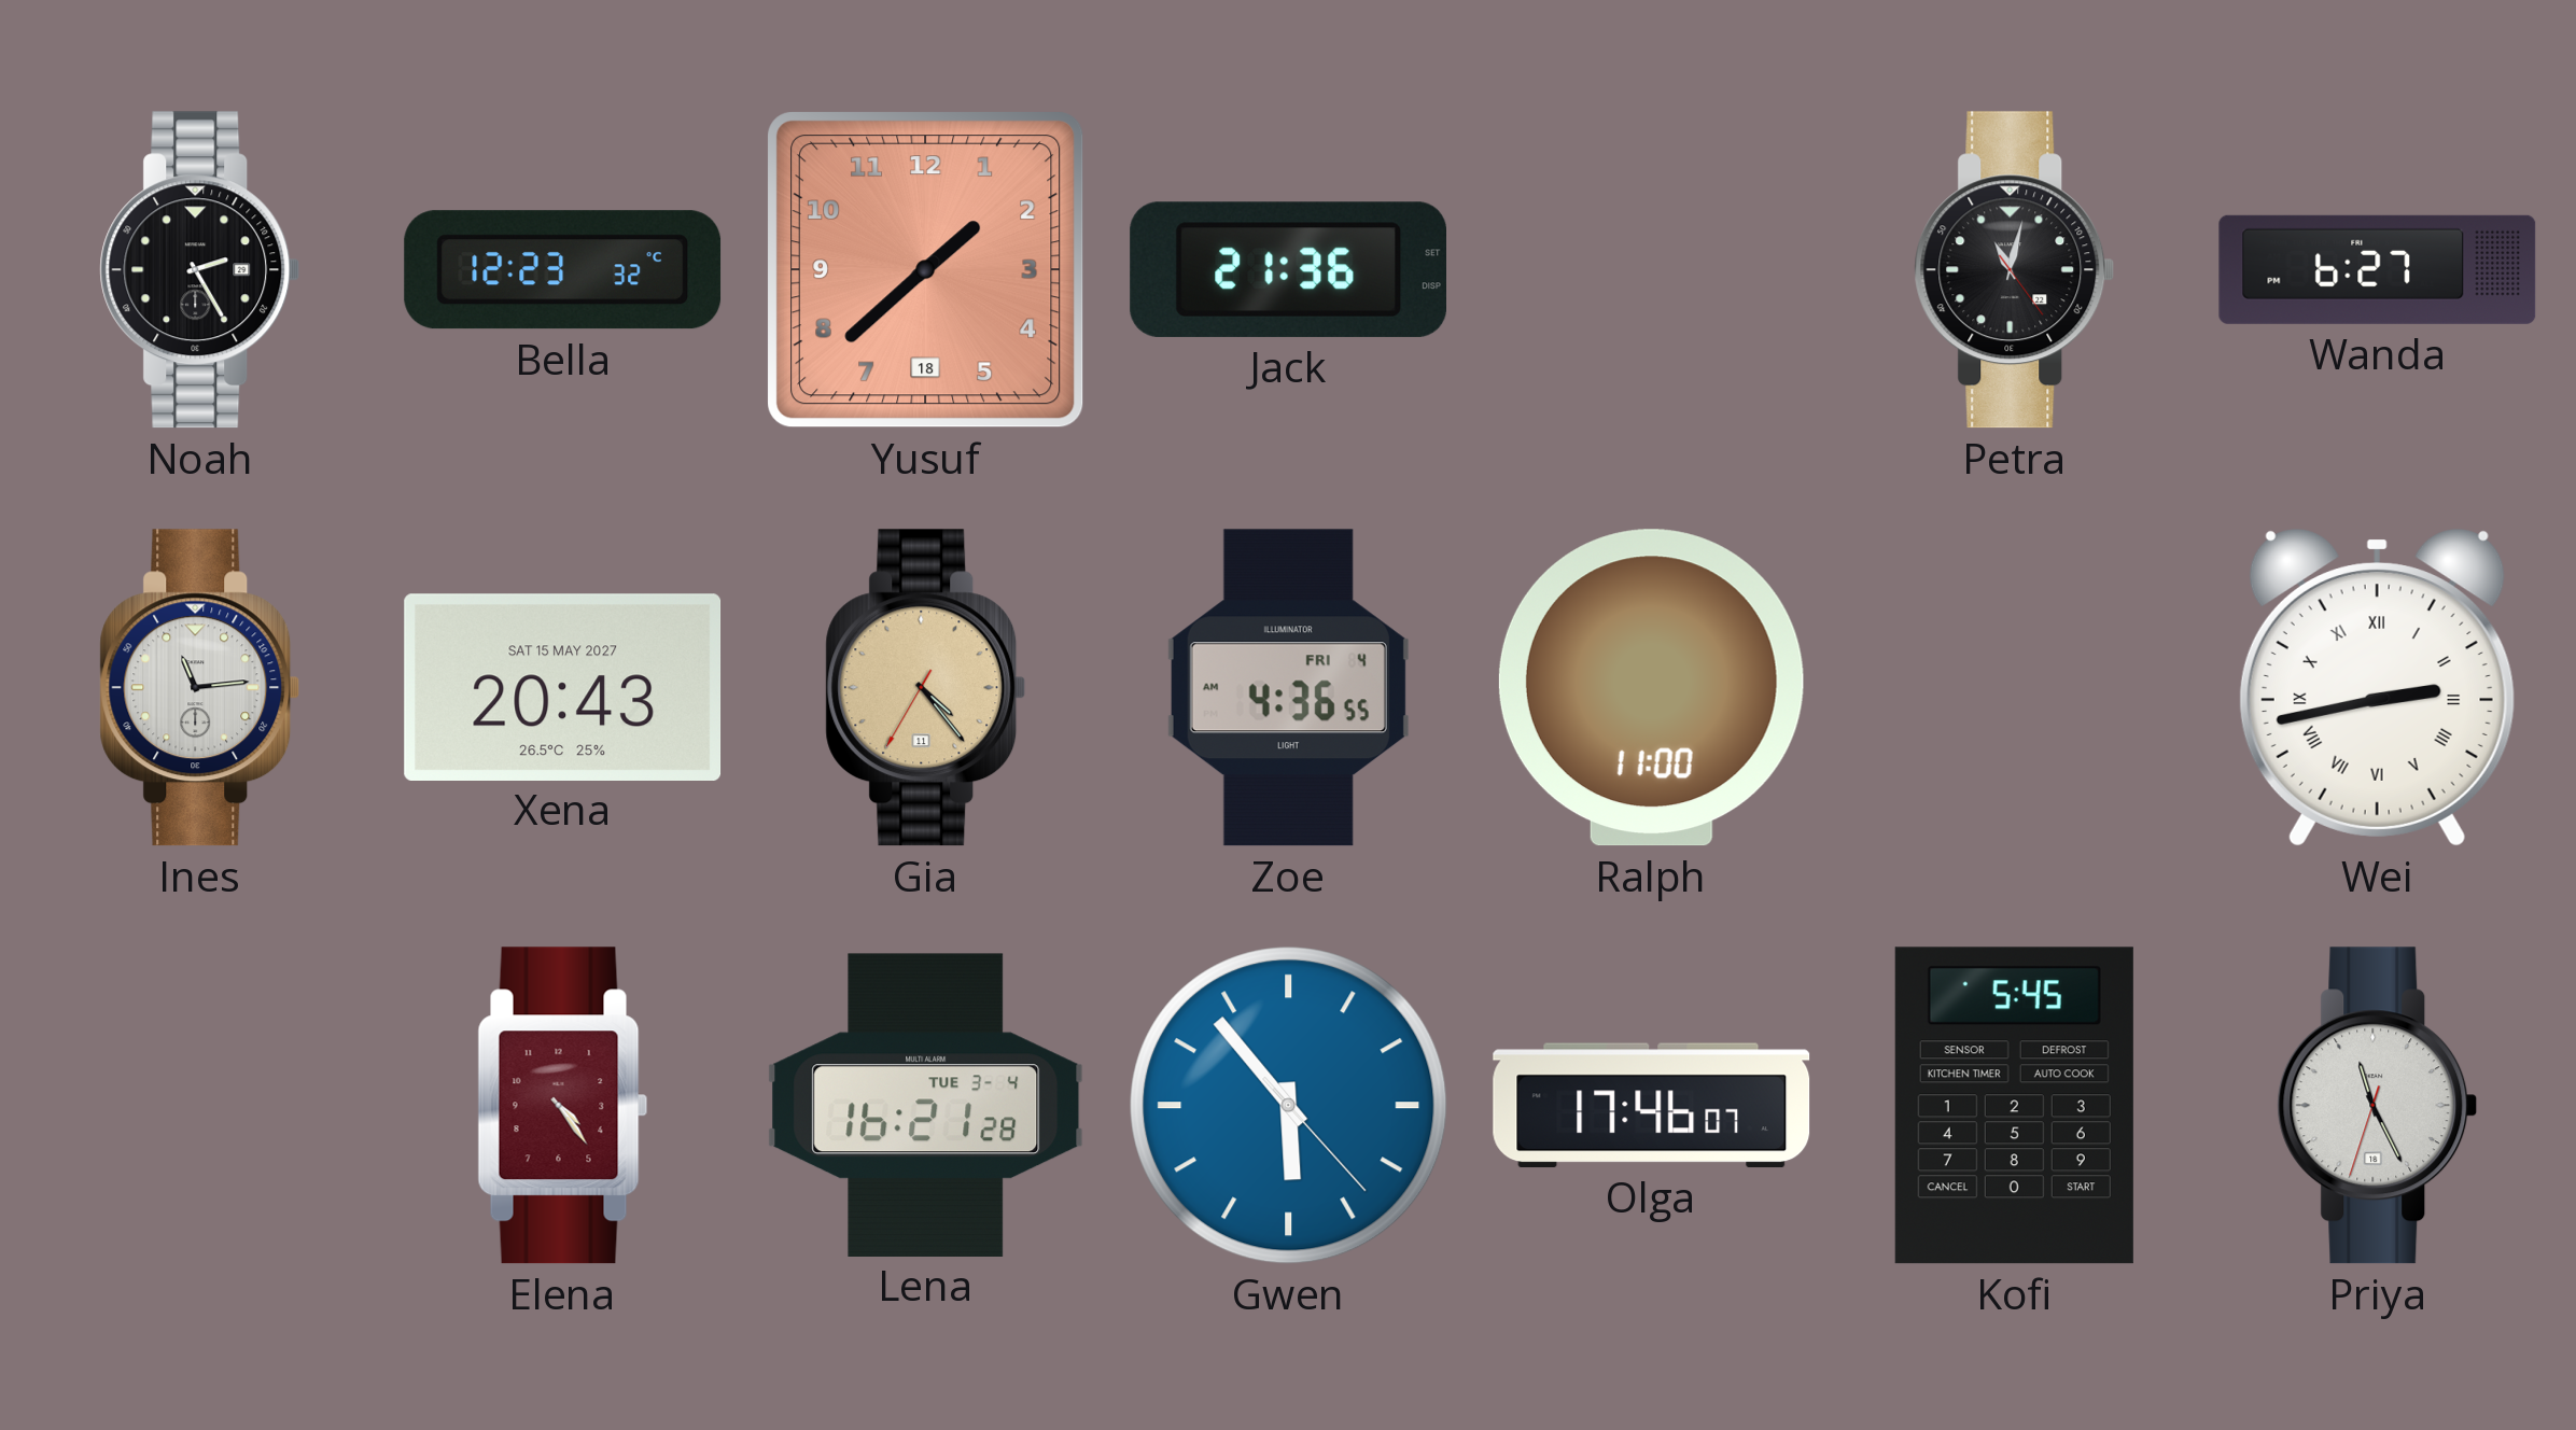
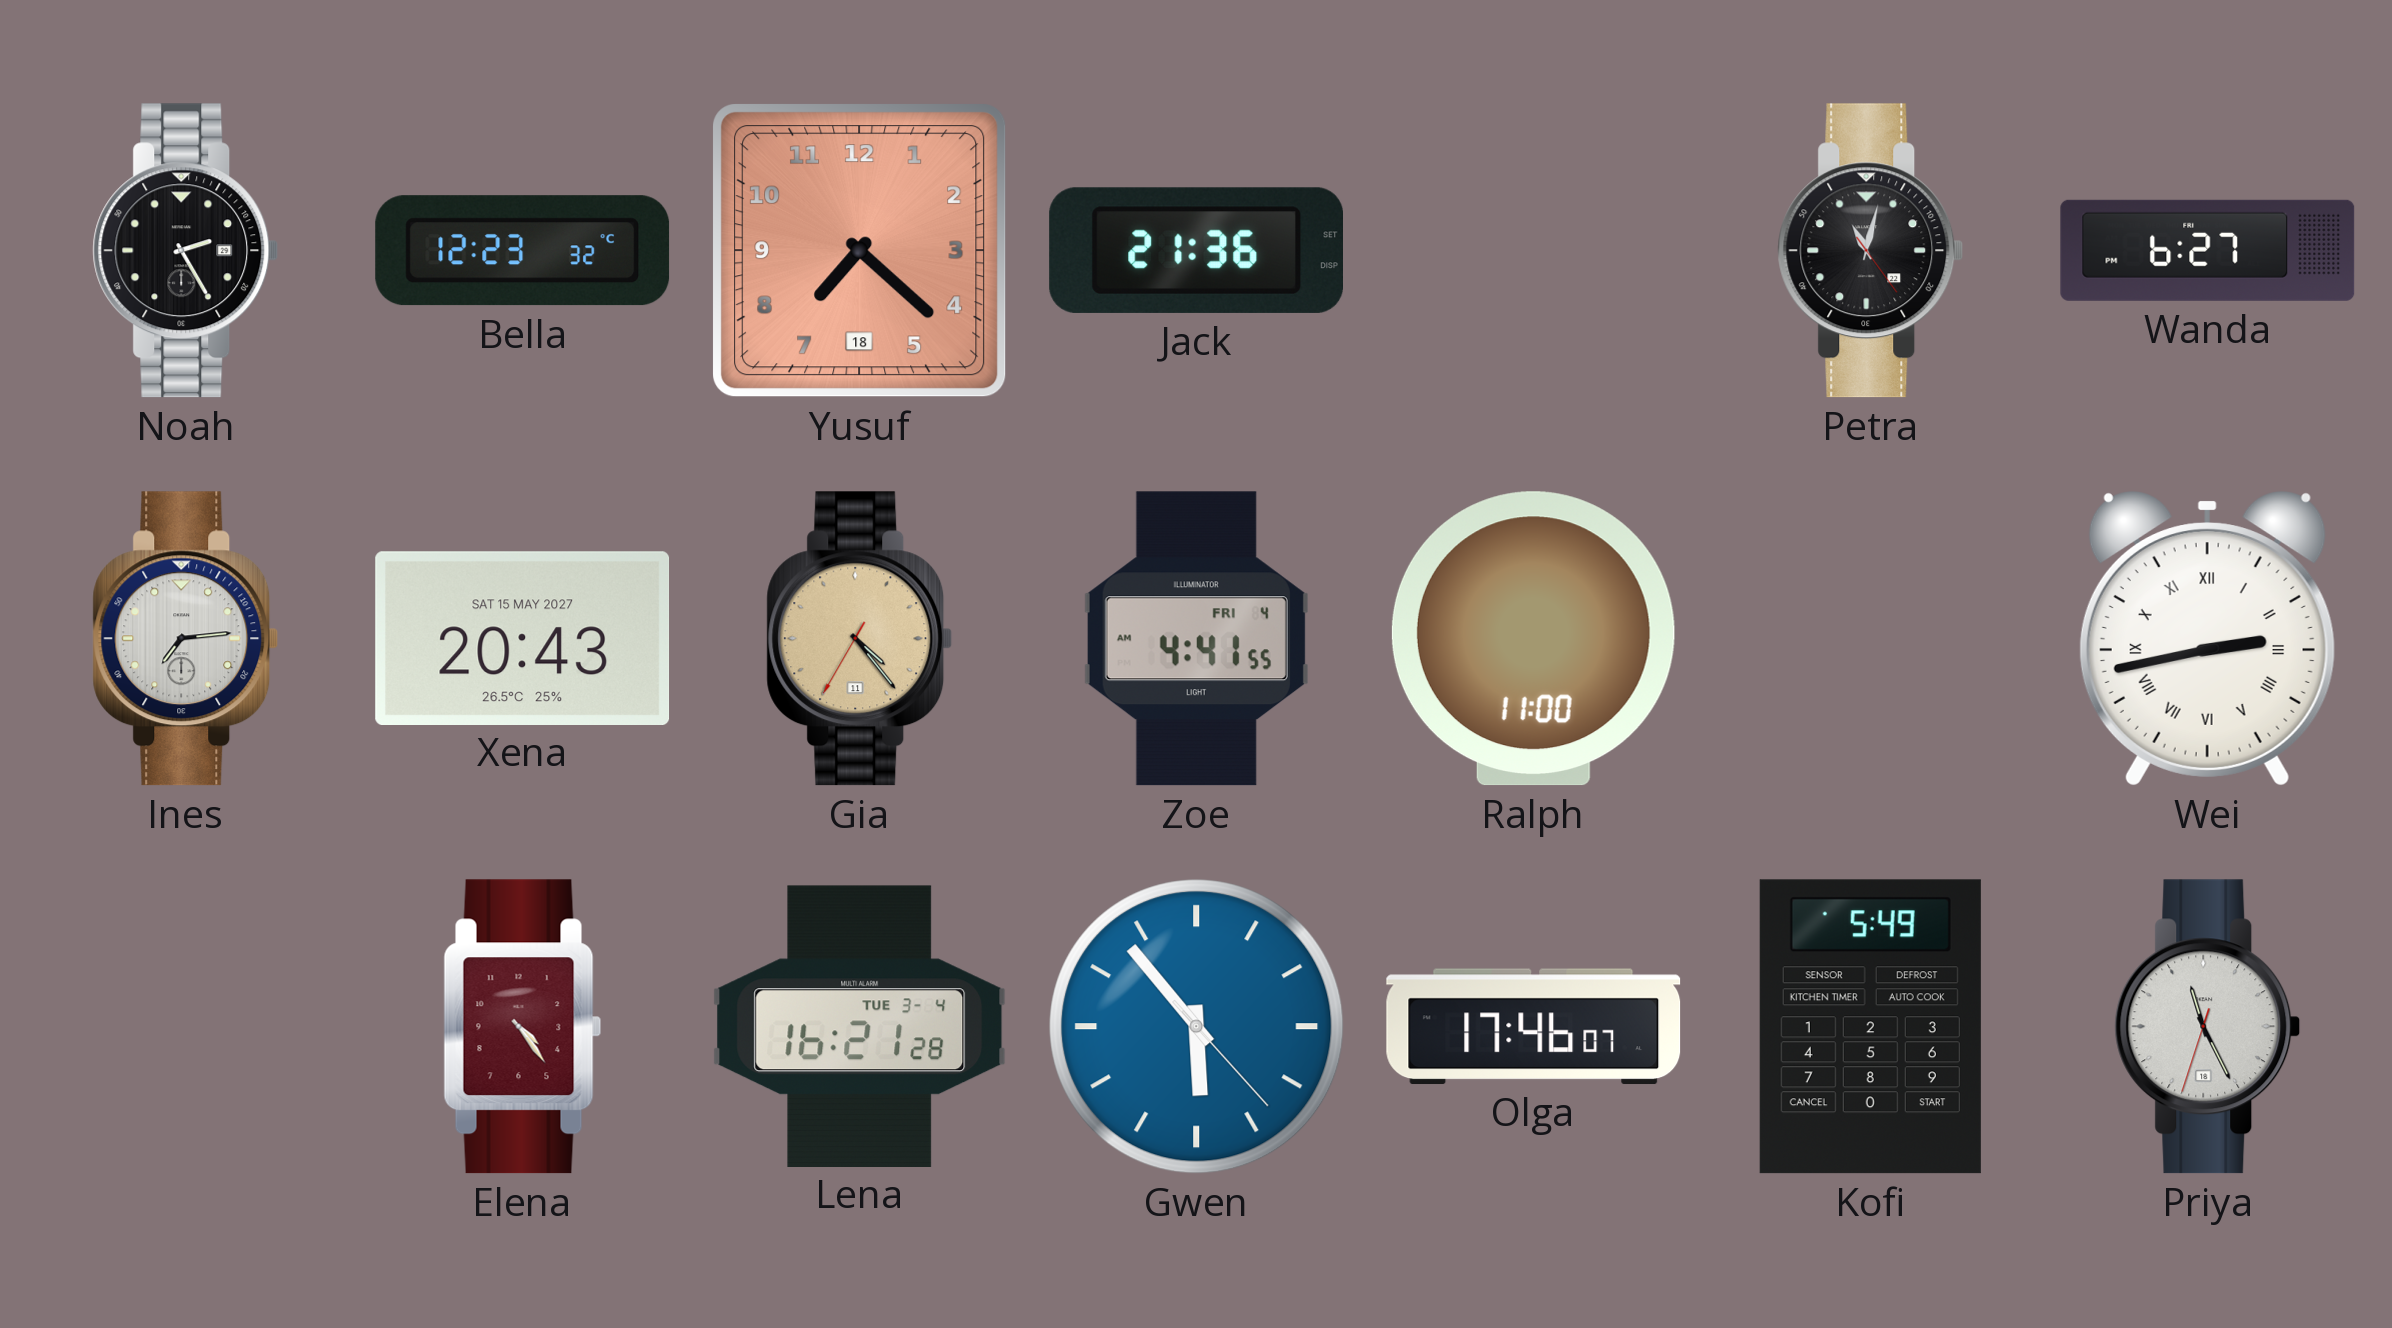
Yusuf: 1:38 -> 7:22
Ines: 11:14 -> 7:14
Zoe: 4:36 -> 4:41
Kofi: 5:45 -> 5:49
